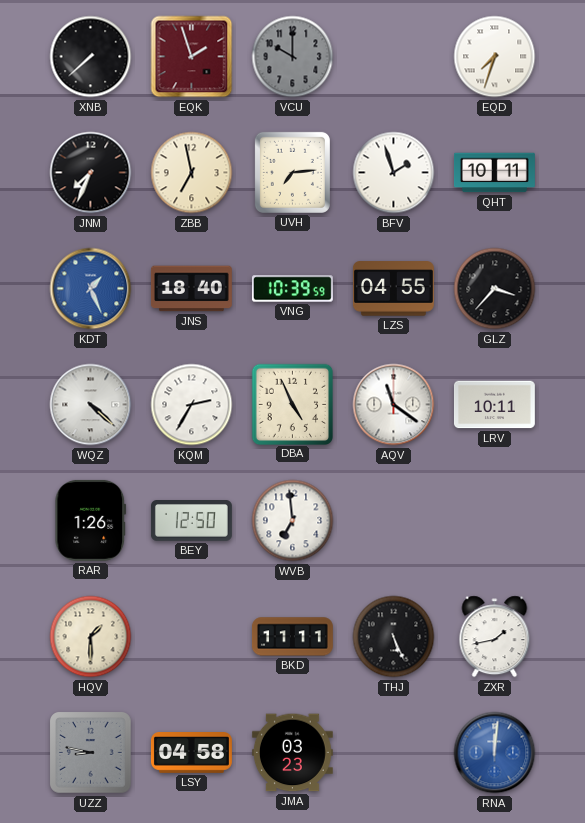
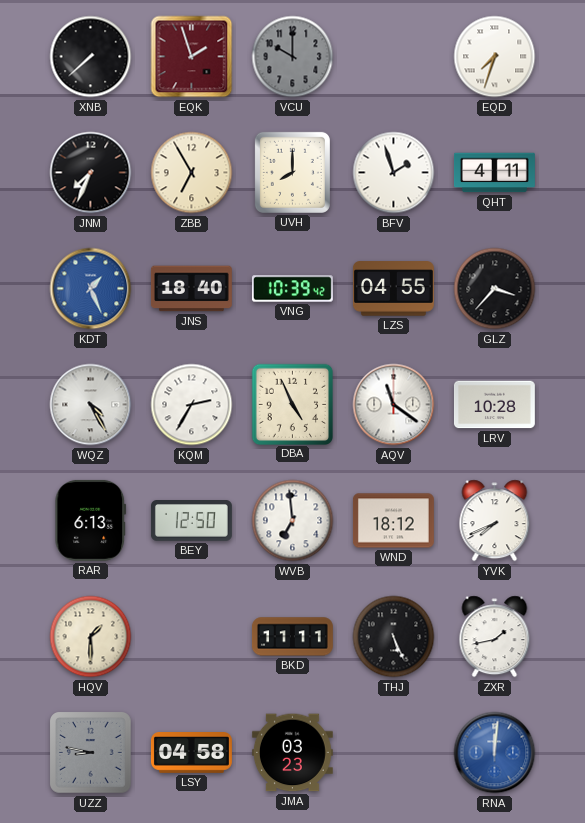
ZBB: 6:58 -> 6:55
UVH: 7:14 -> 8:00
QHT: 10:11 -> 4:11
VNG: 10:39:59 -> 10:39:42
WQZ: 4:22 -> 4:25
LRV: 10:11 -> 10:28
RAR: 1:26 -> 6:13
WND: none -> 18:12
YVK: none -> 7:41
